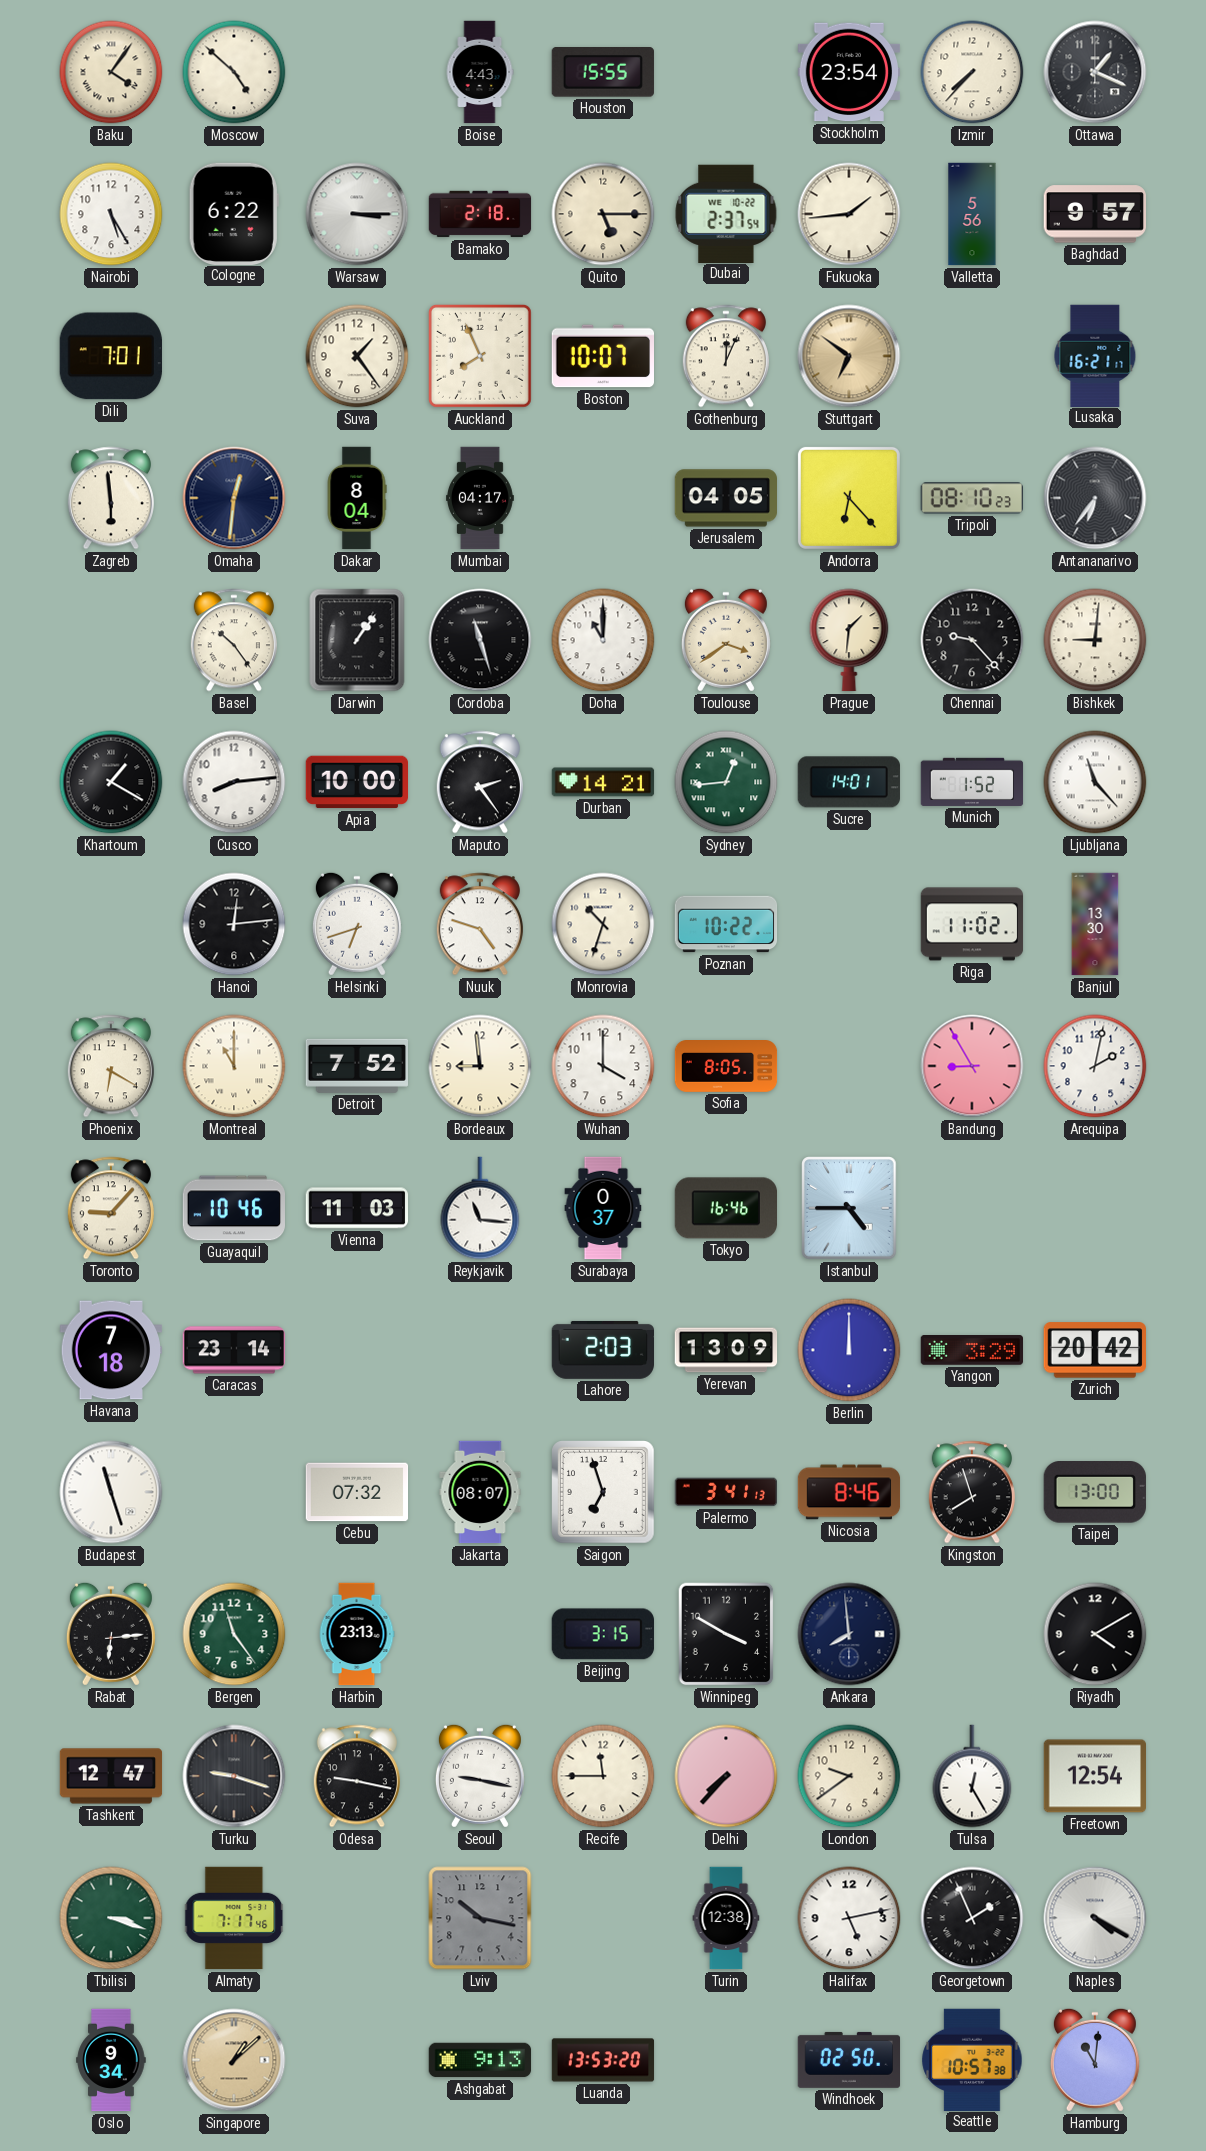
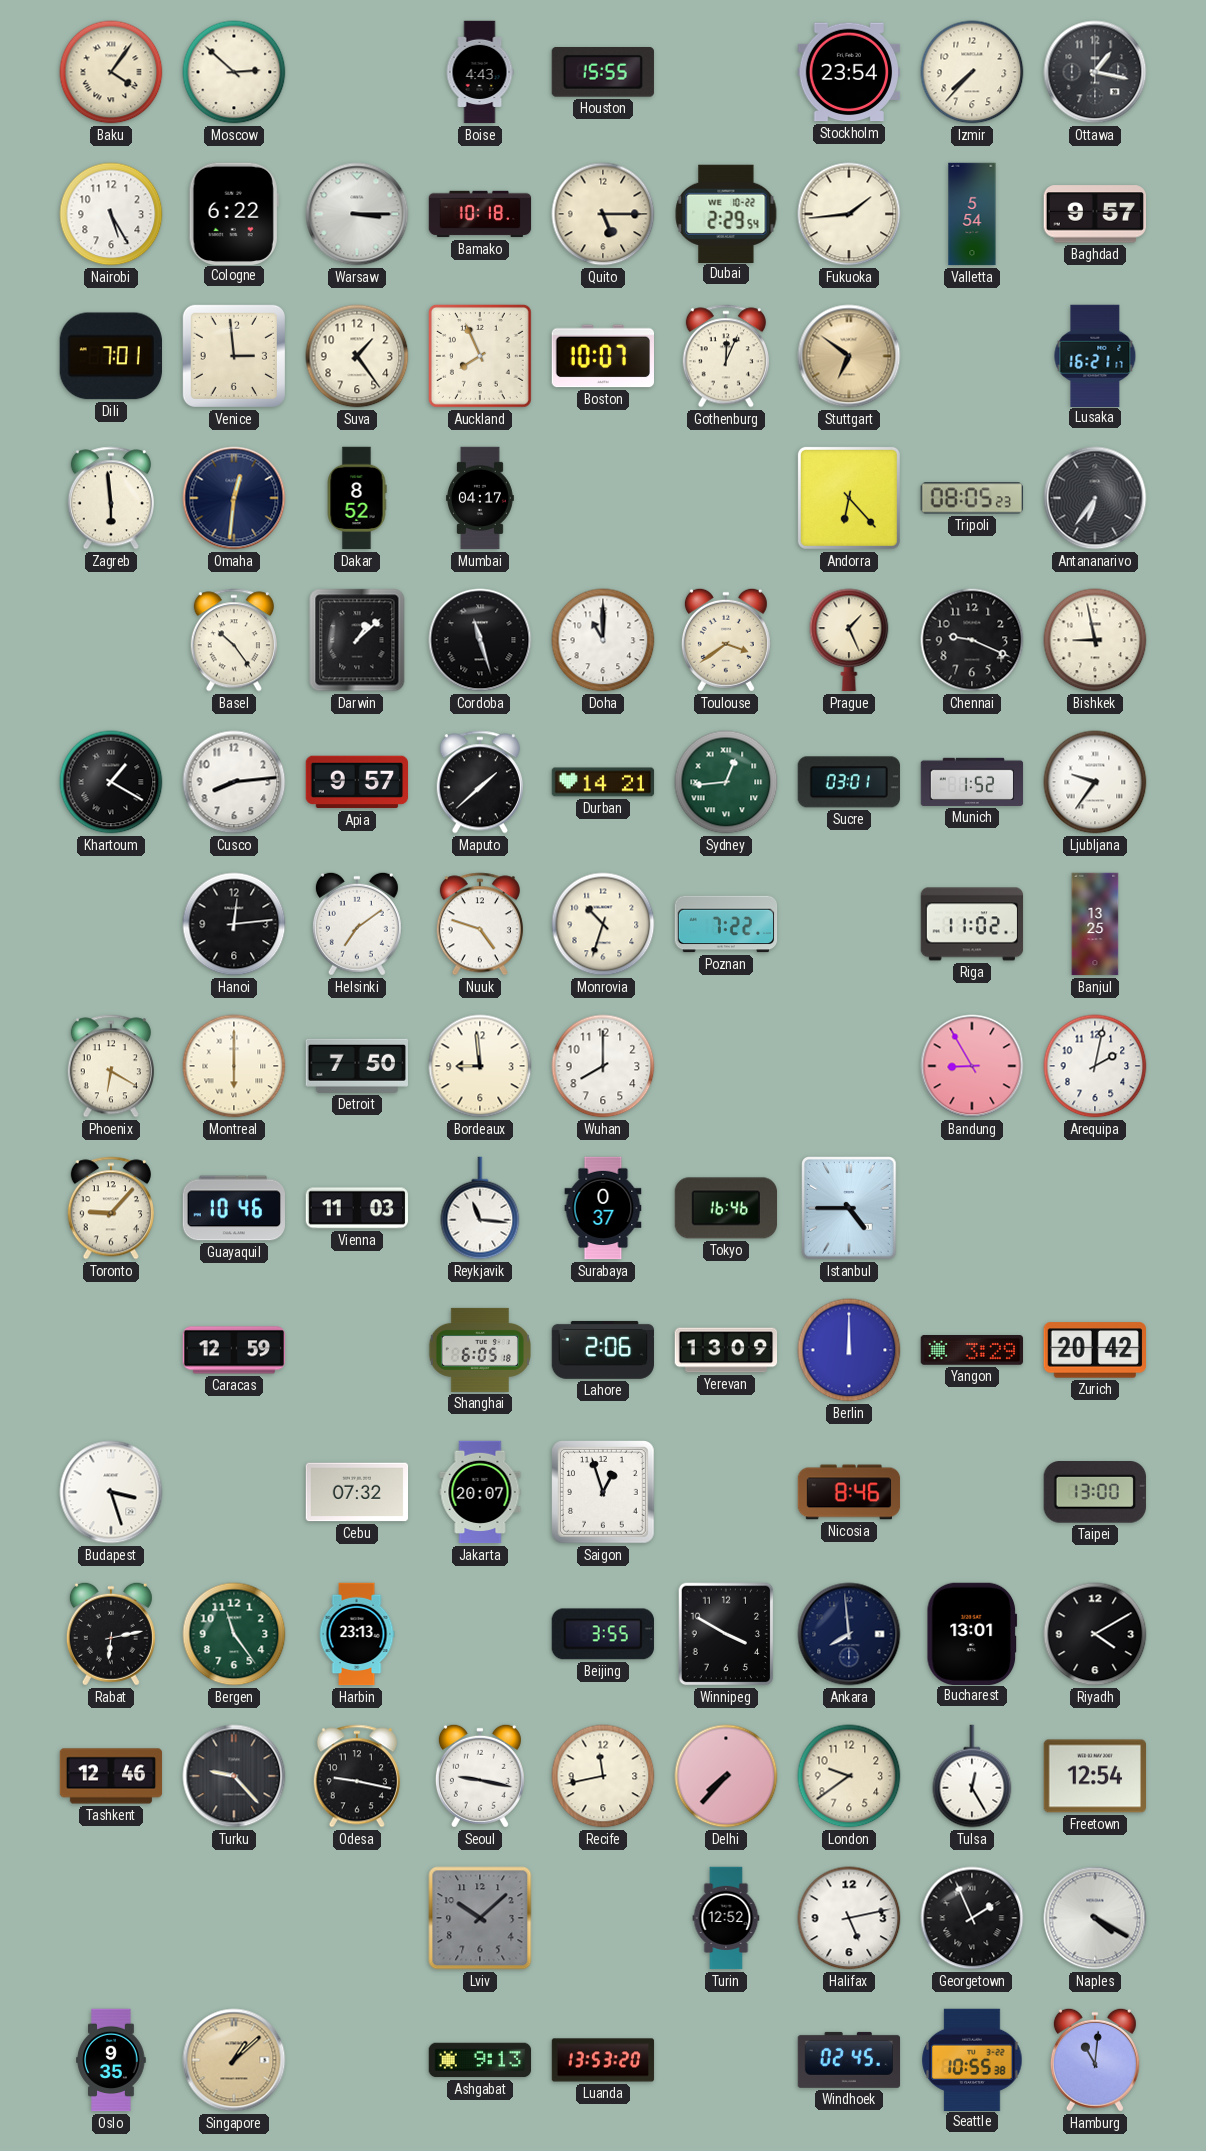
Moscow: 4:52 -> 2:52
Ottawa: 1:19 -> 1:17
Bamako: 2:18 -> 10:18
Dubai: 2:37 -> 2:29
Valletta: 5:56 -> 5:54
Venice: none -> 2:59
Dakar: 8:04 -> 8:52
Jerusalem: 04:05 -> none
Tripoli: 08:10 -> 08:05
Darwin: 1:06 -> 1:08
Prague: 1:31 -> 1:26
Chennai: 9:23 -> 9:19
Bishkek: 9:01 -> 8:58
Apia: 10:00 -> 9:57
Maputo: 2:24 -> 1:38
Sucre: 14:01 -> 03:01
Ljubljana: 11:23 -> 9:36
Helsinki: 6:42 -> 7:09
Poznan: 10:22 -> 7:22
Banjul: 13:30 -> 13:25
Montreal: 11:00 -> 6:00
Detroit: 7:52 -> 7:50
Wuhan: 4:00 -> 8:00
Sofia: 8:05 -> none
Havana: 7:18 -> none
Caracas: 23:14 -> 12:59
Shanghai: none -> 6:05
Lahore: 2:03 -> 2:06
Budapest: 11:27 -> 3:27
Jakarta: 08:07 -> 20:07
Saigon: 6:57 -> 12:57
Palermo: 3:41 -> none
Kingston: 7:57 -> none
Rabat: 6:14 -> 6:13
Beijing: 3:15 -> 3:55
Bucharest: none -> 13:01
Tashkent: 12:47 -> 12:46
Turku: 9:18 -> 9:23
Recife: 11:45 -> 11:43
Tbilisi: 3:18 -> none
Almaty: 7:17 -> none
Lviv: 10:17 -> 10:08
Turin: 12:38 -> 12:52
Oslo: 9:34 -> 9:35
Windhoek: 02:50 -> 02:45
Seattle: 10:57 -> 10:55
